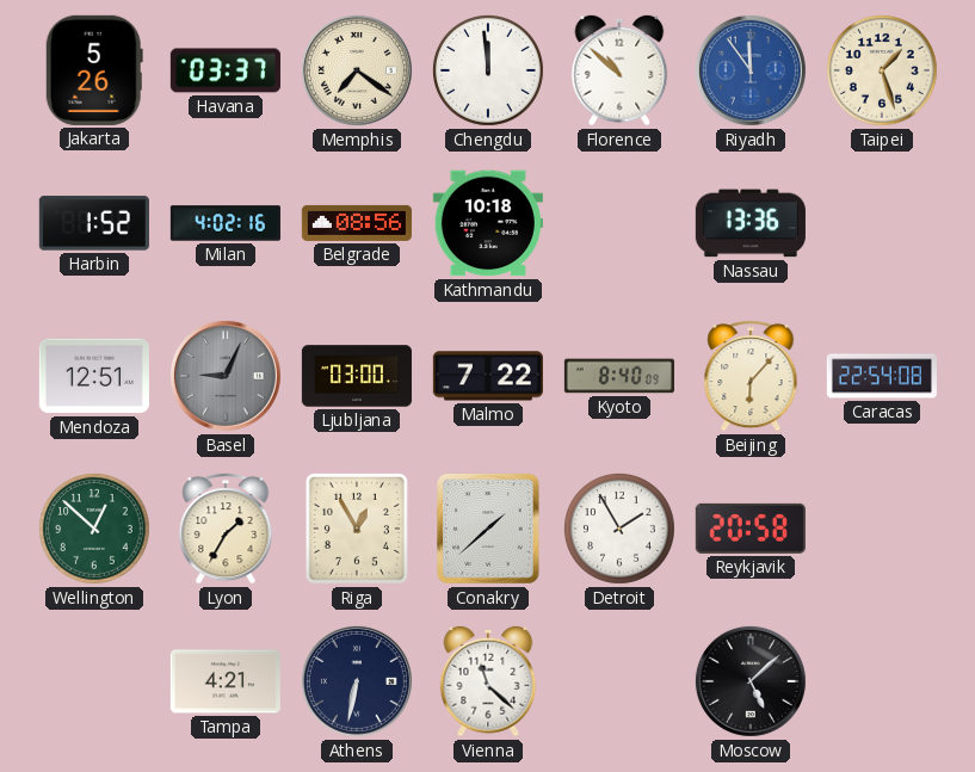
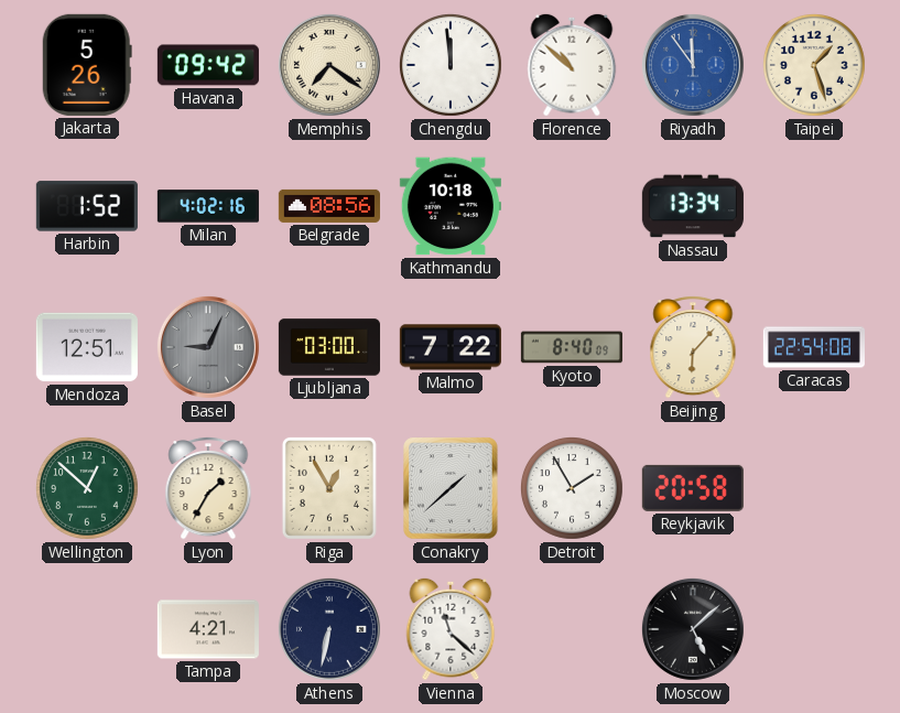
Havana: 03:37 -> 09:42
Nassau: 13:36 -> 13:34
